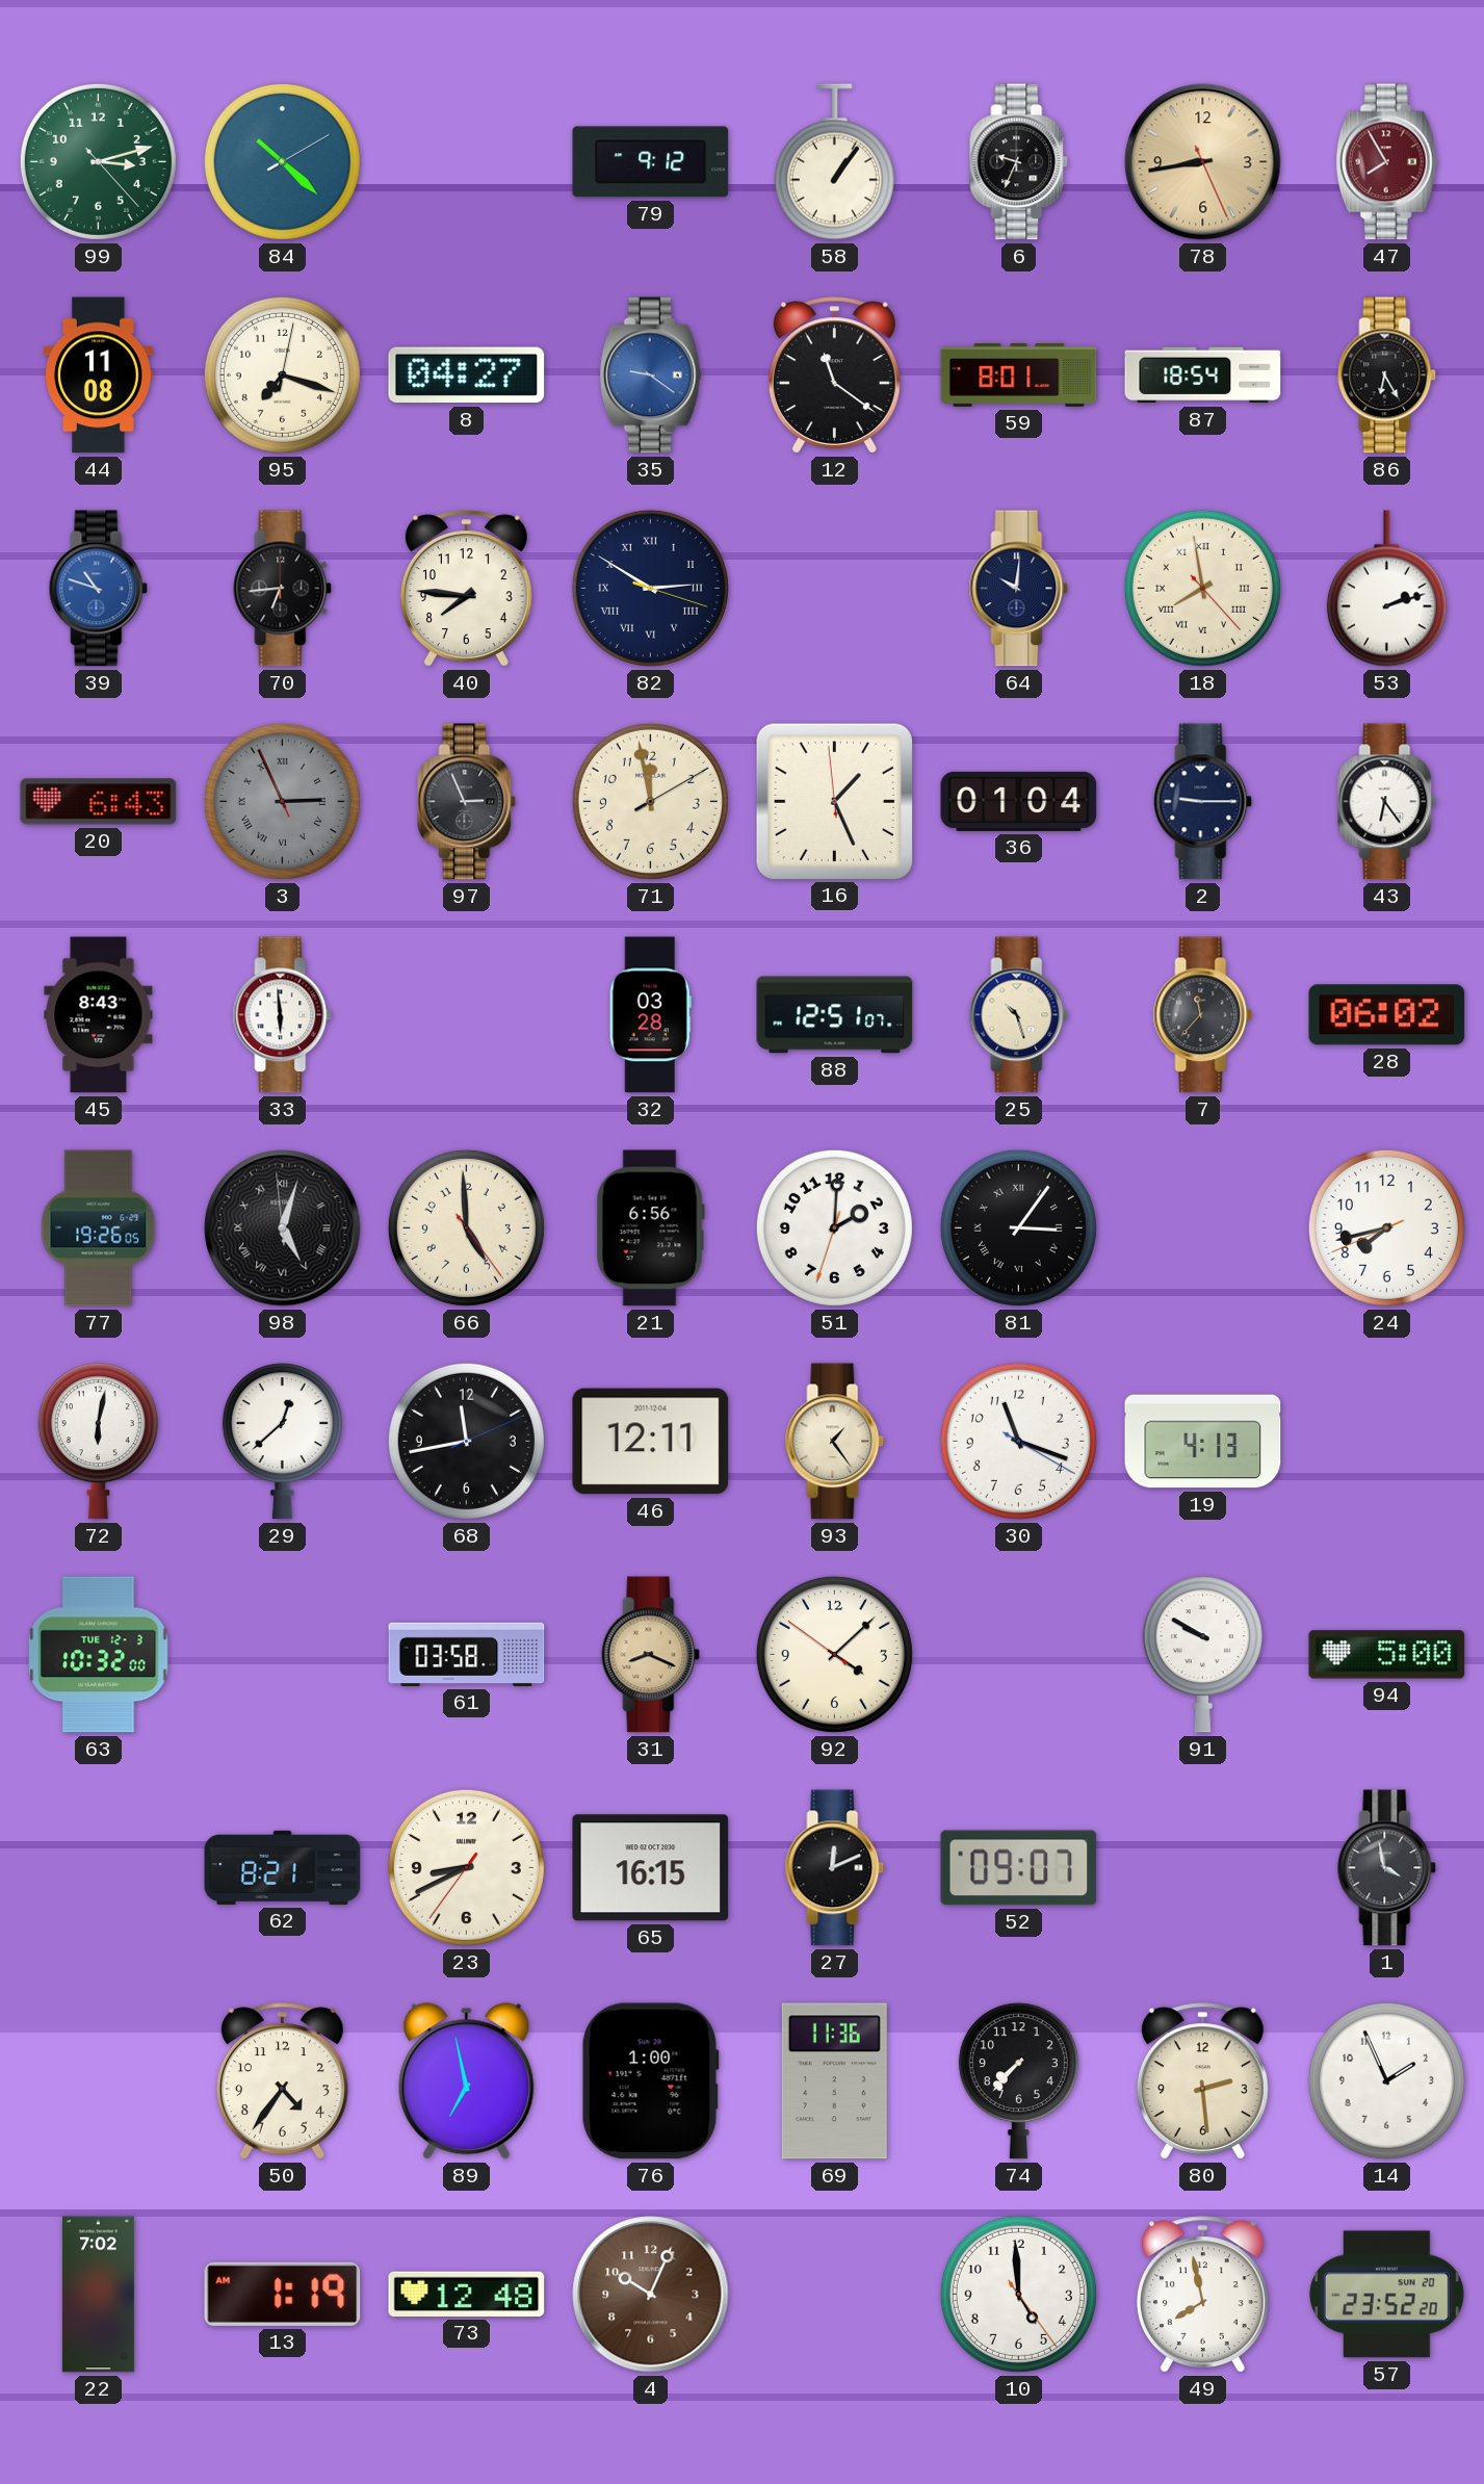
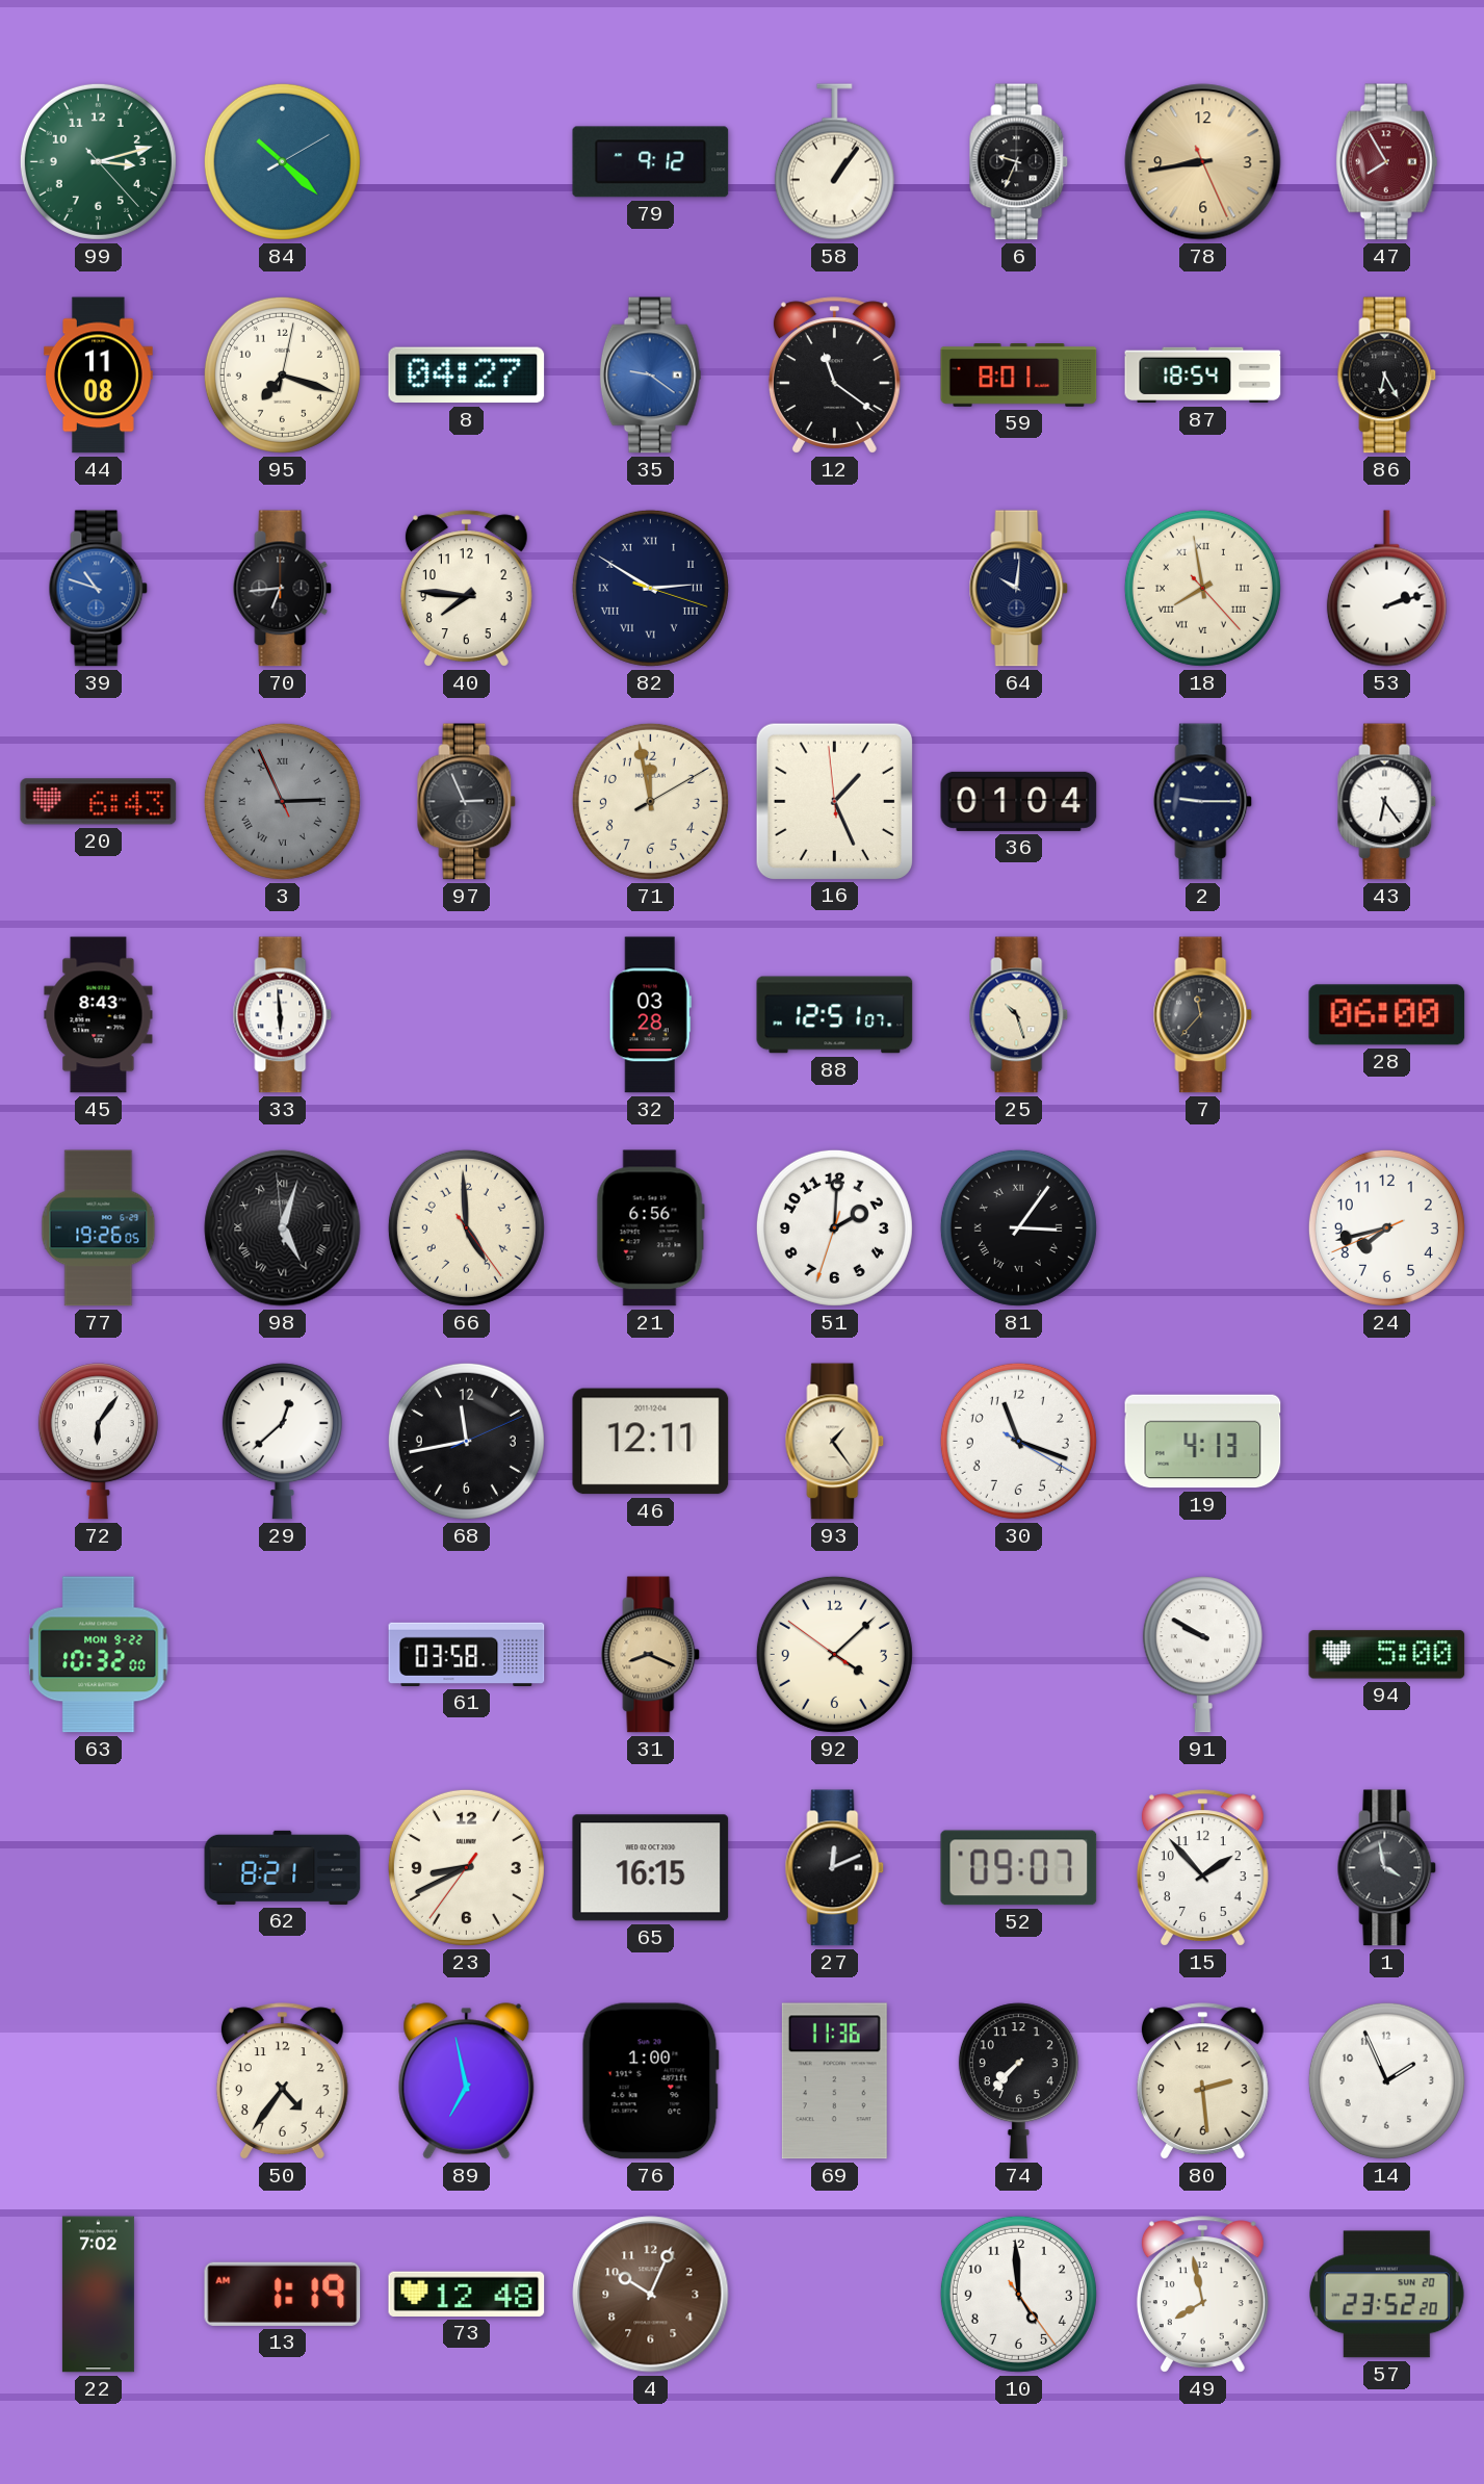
28: 06:02 -> 06:00
72: 6:02 -> 6:06
63 date: TUE 12-3 -> MON 9-22
15: none -> 1:53
